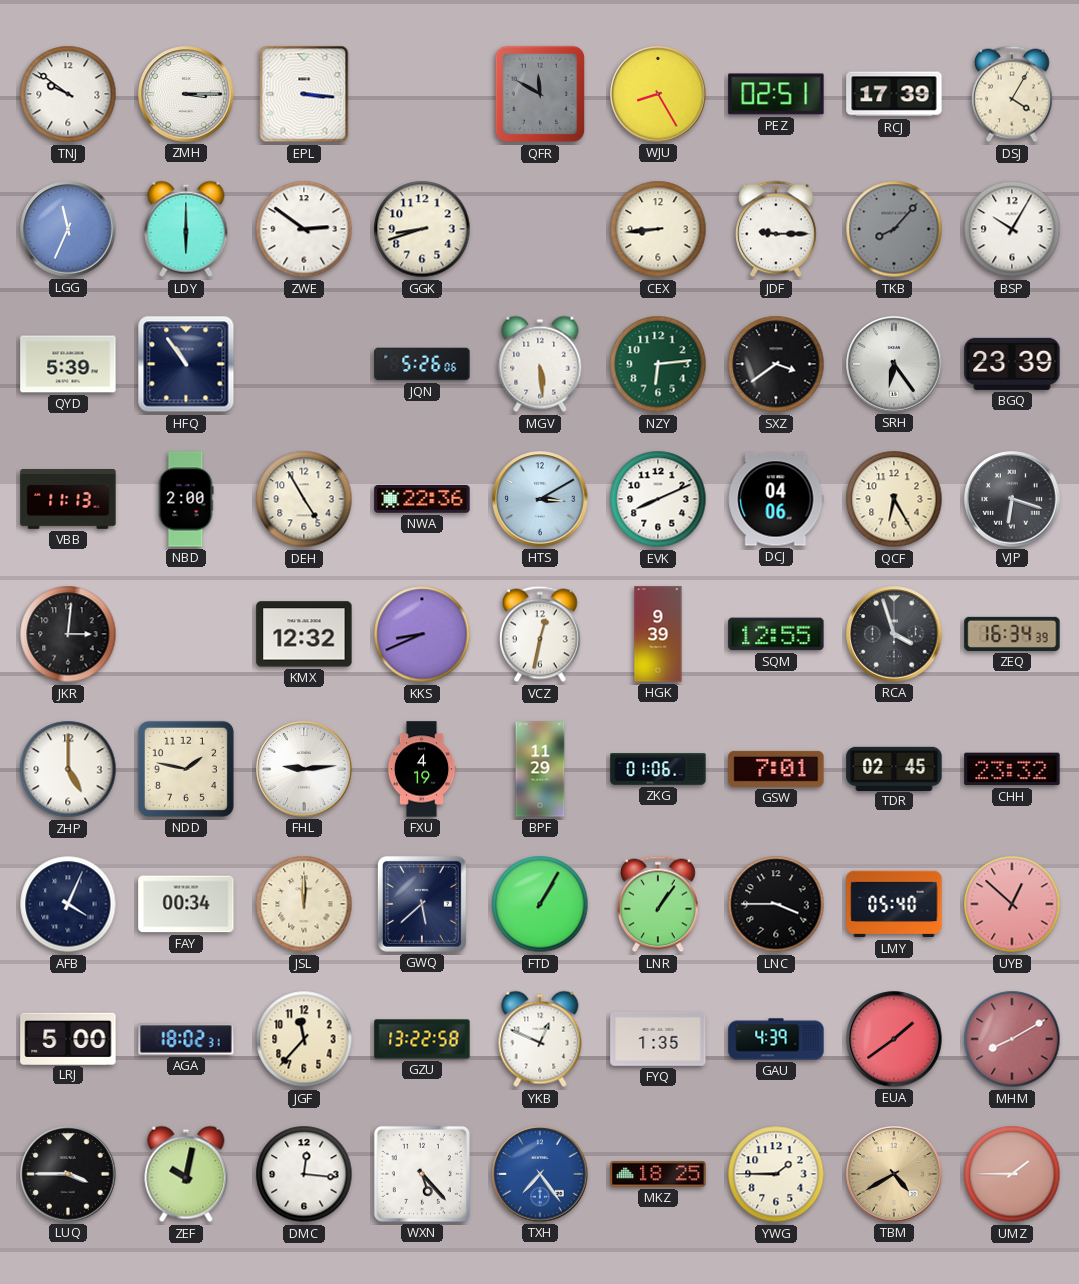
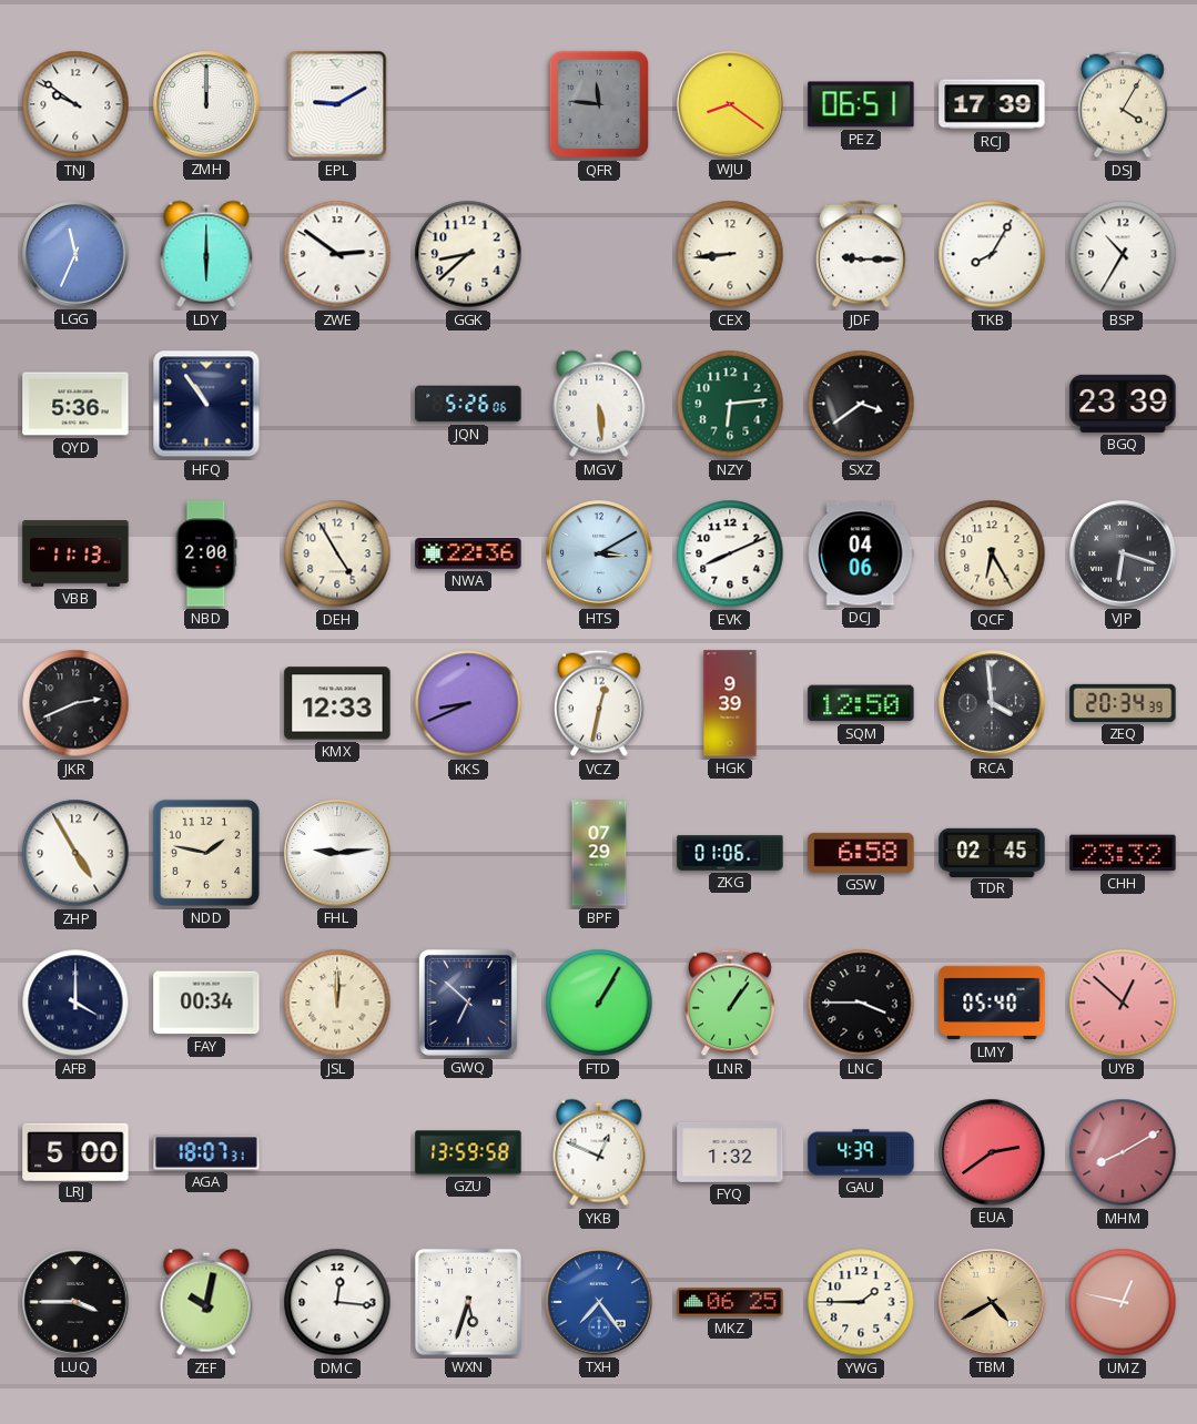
ZMH: 3:15 -> 12:00
EPL: 3:16 -> 9:10
QFR: 11:50 -> 11:46
WJU: 8:25 -> 8:21
PEZ: 02:51 -> 06:51
GGK: 8:42 -> 8:38
TKB: 8:07 -> 8:05
TKB dial: grey -> white
BSP: 10:05 -> 10:35
QYD: 5:39 -> 5:36
SRH: 6:24 -> none
JKR: 3:01 -> 2:41
KMX: 12:32 -> 12:33
SQM: 12:55 -> 12:50
RCA: 3:57 -> 3:59
ZEQ: 16:34 -> 20:34
ZHP: 5:00 -> 4:55
FXU: 4:19 -> none
BPF: 11:29 -> 07:29
GSW: 7:01 -> 6:58
AFB: 4:04 -> 4:00
GWQ: 5:38 -> 6:52
AGA: 18:02 -> 18:07
JGF: 11:37 -> none
GZU: 13:22 -> 13:59
FYQ: 1:35 -> 1:32
EUA: 1:39 -> 2:39
WXN: 5:23 -> 5:33
MKZ: 18:25 -> 06:25
UMZ: 1:45 -> 12:47
